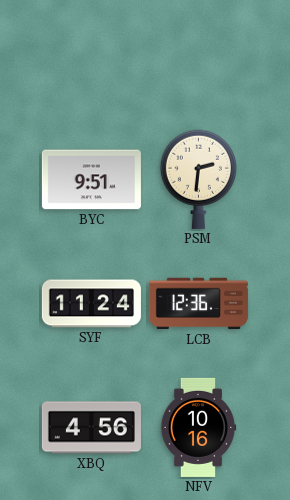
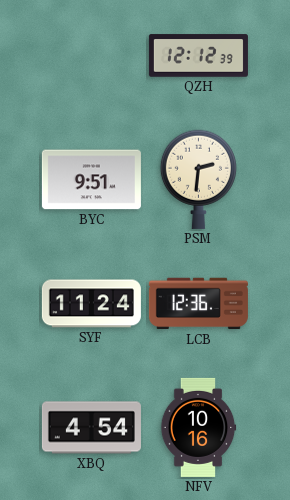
QZH: none -> 12:12
XBQ: 4:56 -> 4:54
